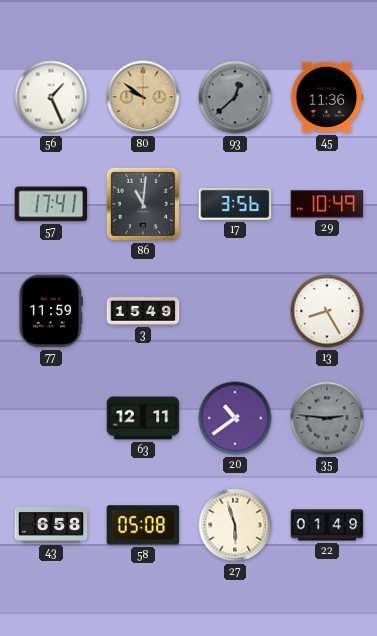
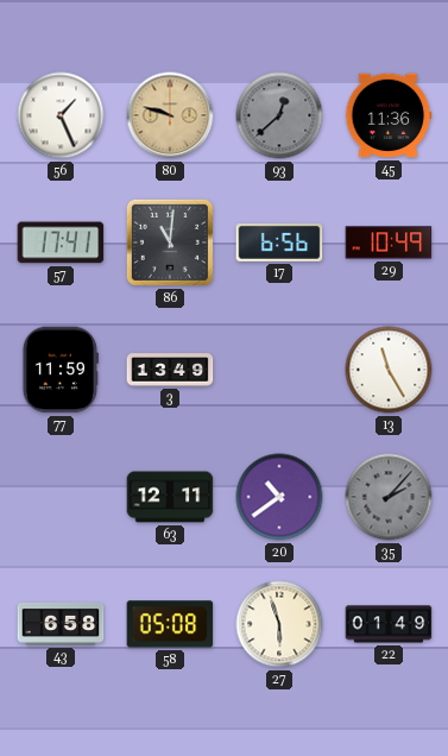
80: 9:51 -> 9:48
17: 3:56 -> 6:56
3: 15:49 -> 13:49
13: 8:25 -> 11:25
35: 2:46 -> 2:07
